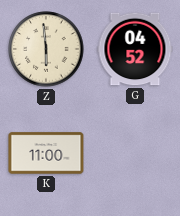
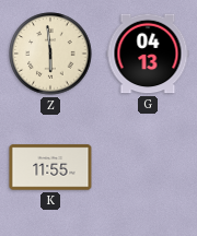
G: 04:52 -> 04:13
K: 11:00 -> 11:55
